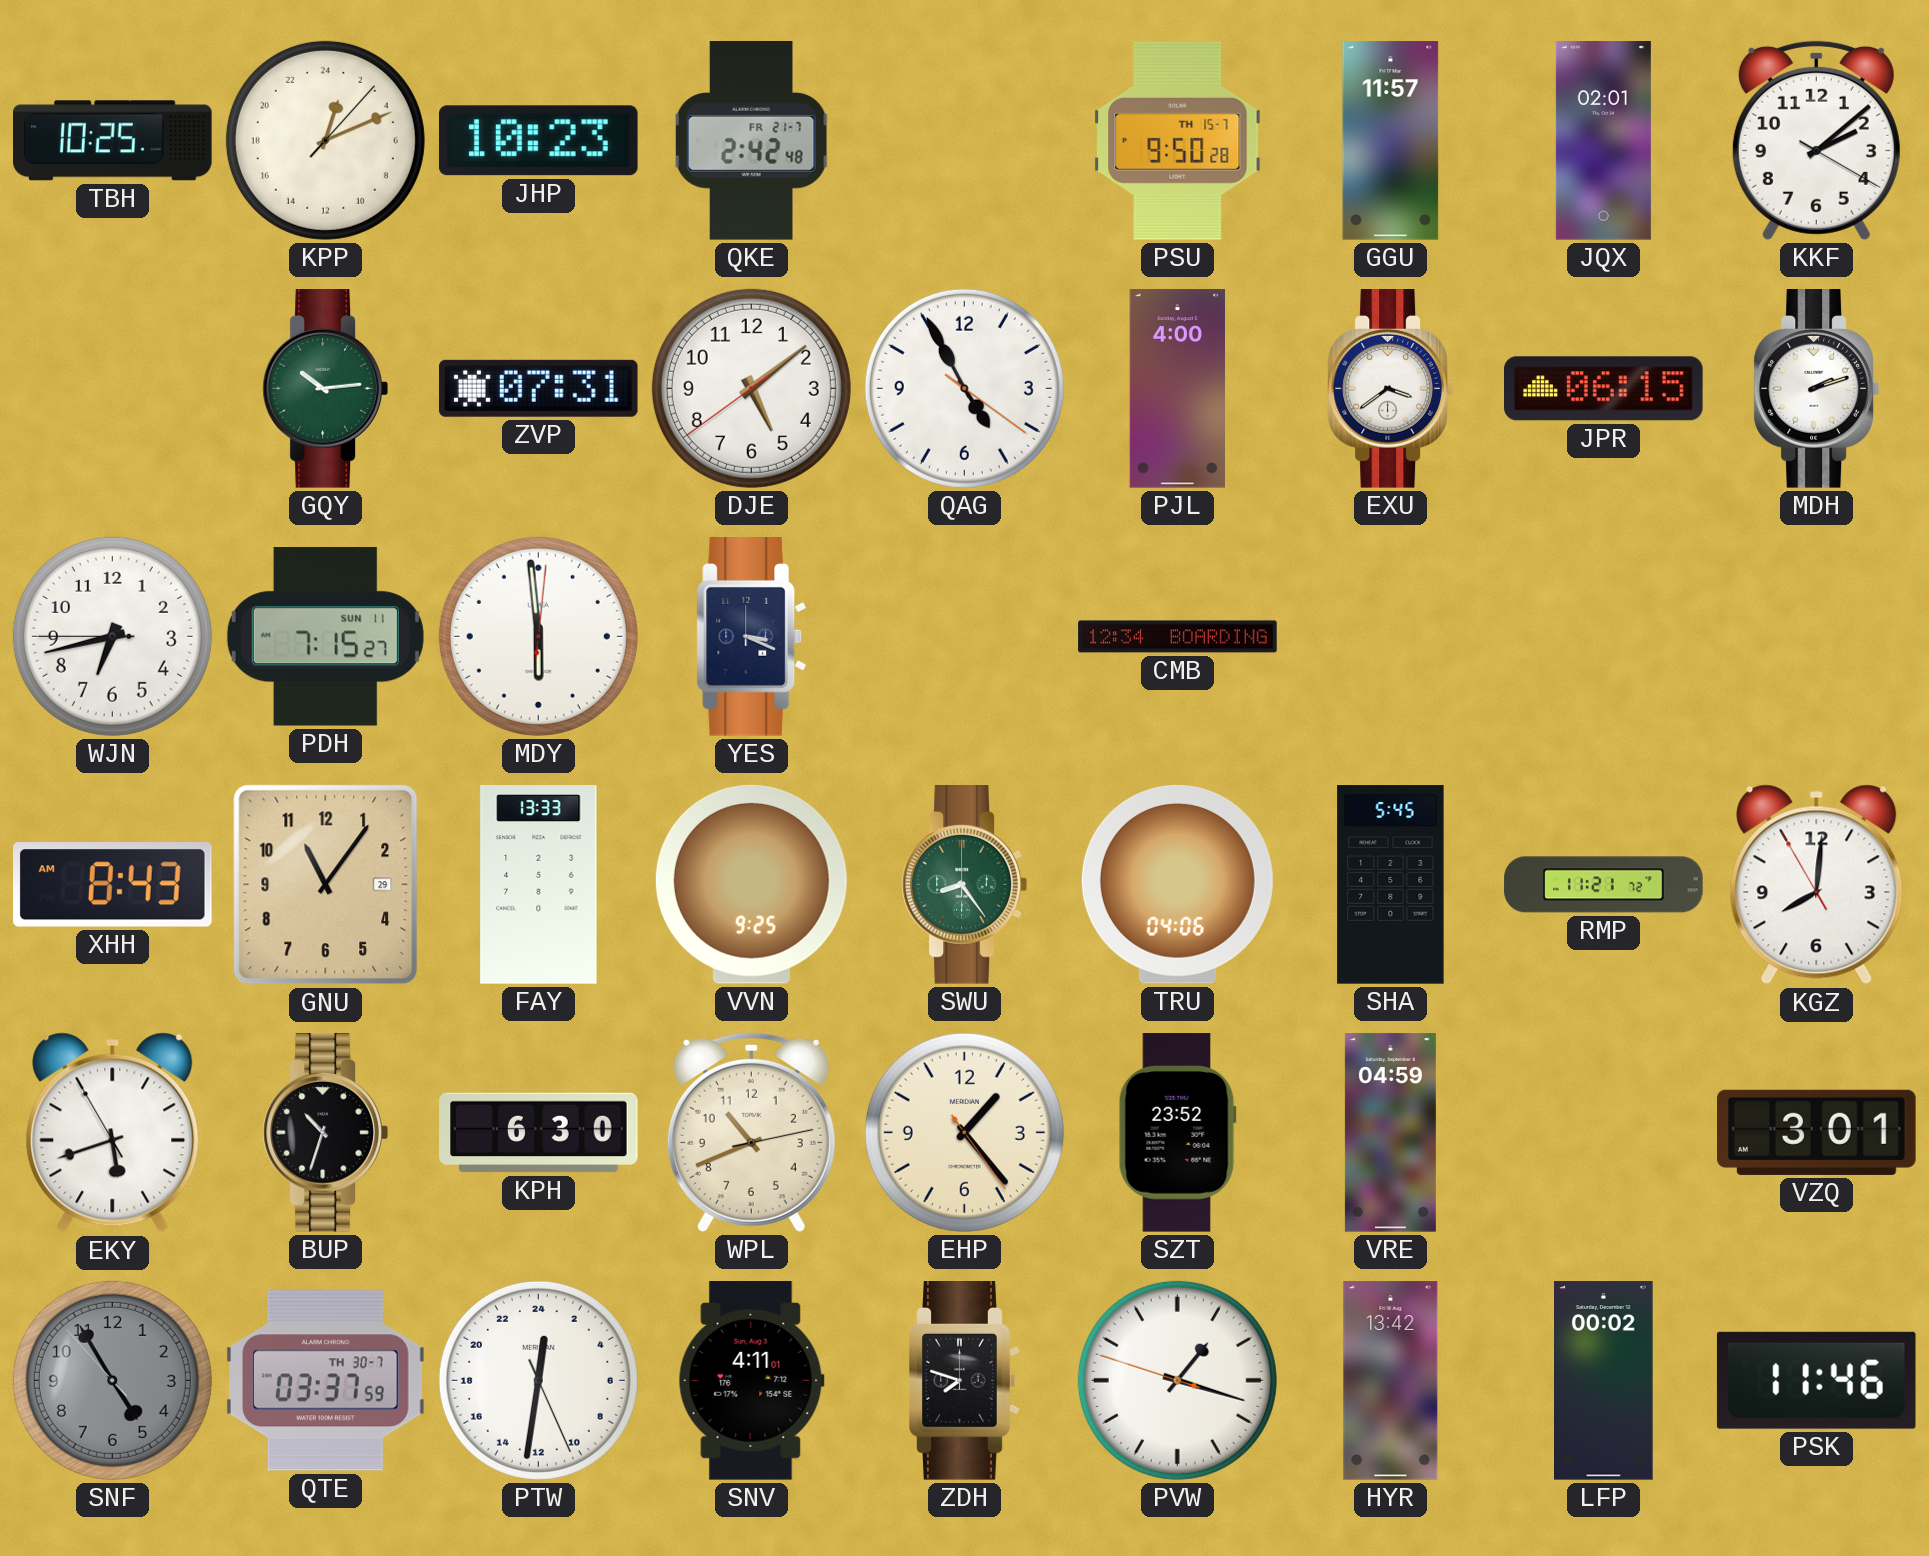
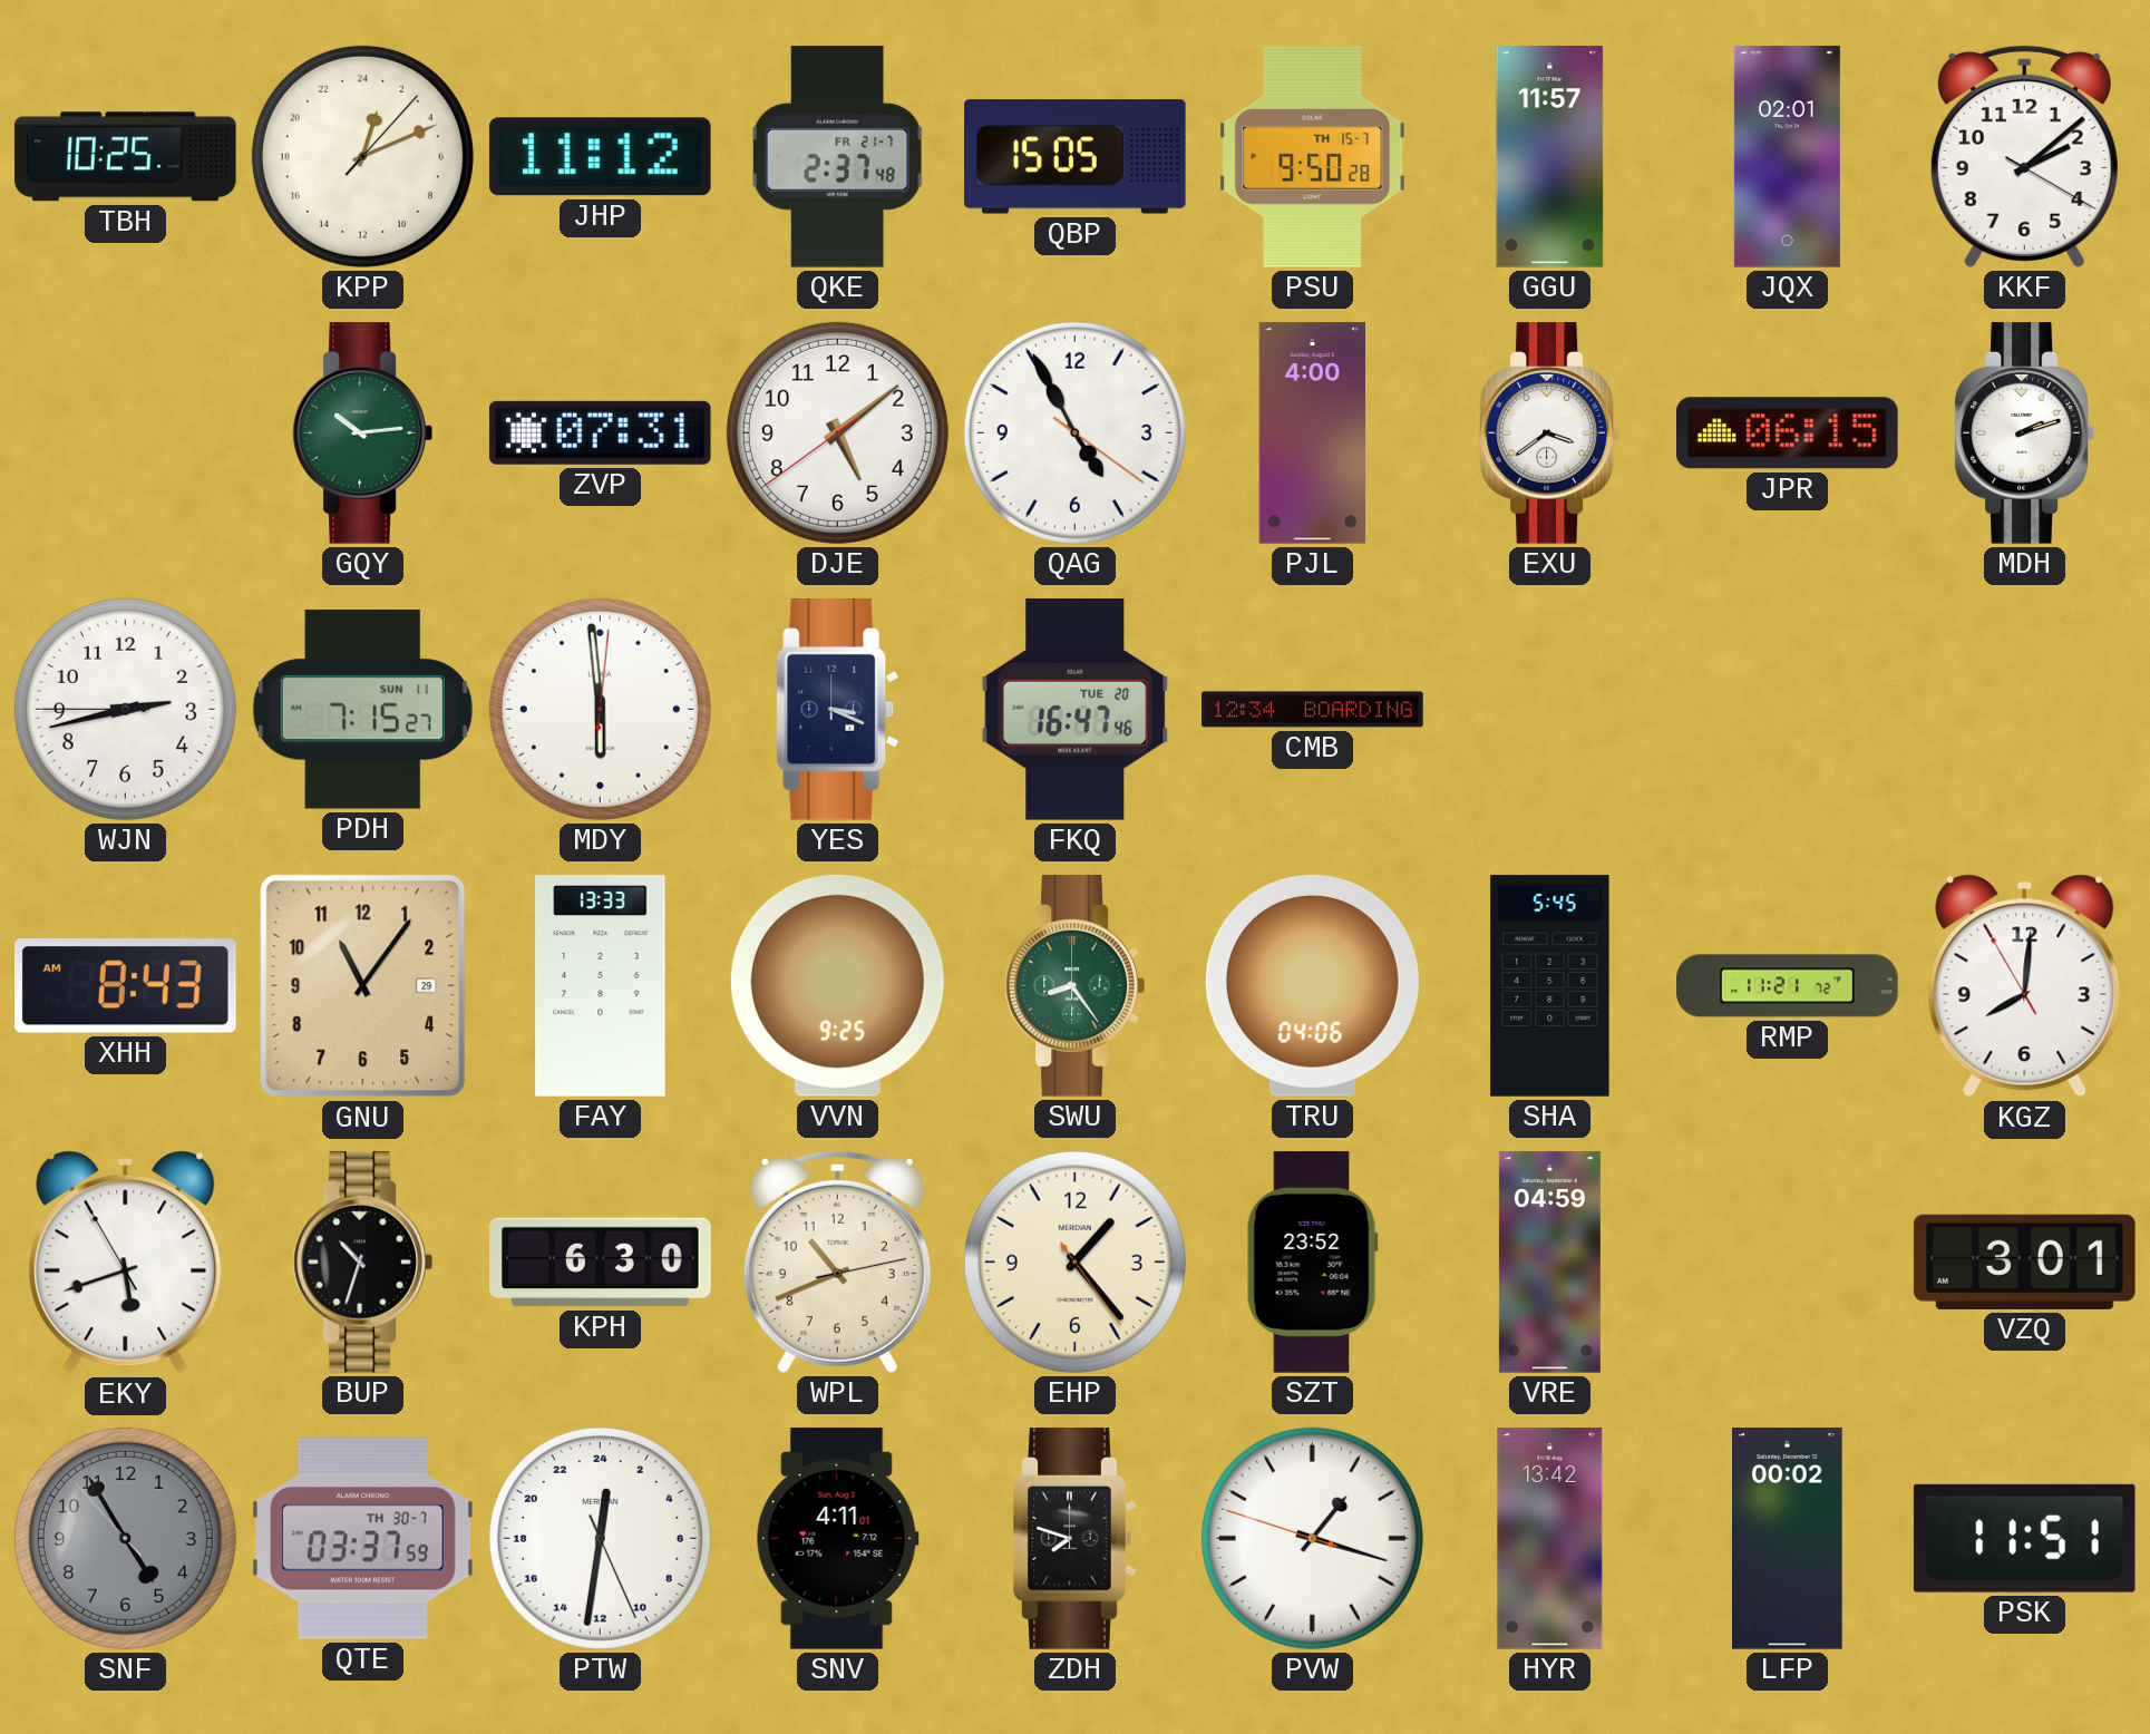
JHP: 10:23 -> 11:12
QKE: 2:42 -> 2:37
QBP: none -> 15:05
WJN: 6:42 -> 2:42
FKQ: none -> 16:47
PSK: 11:46 -> 11:51
